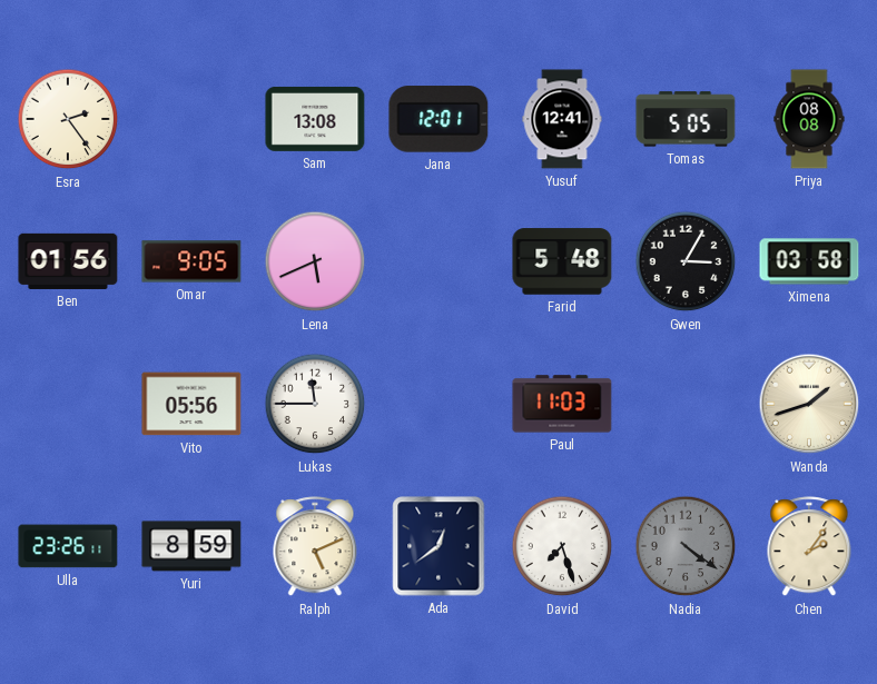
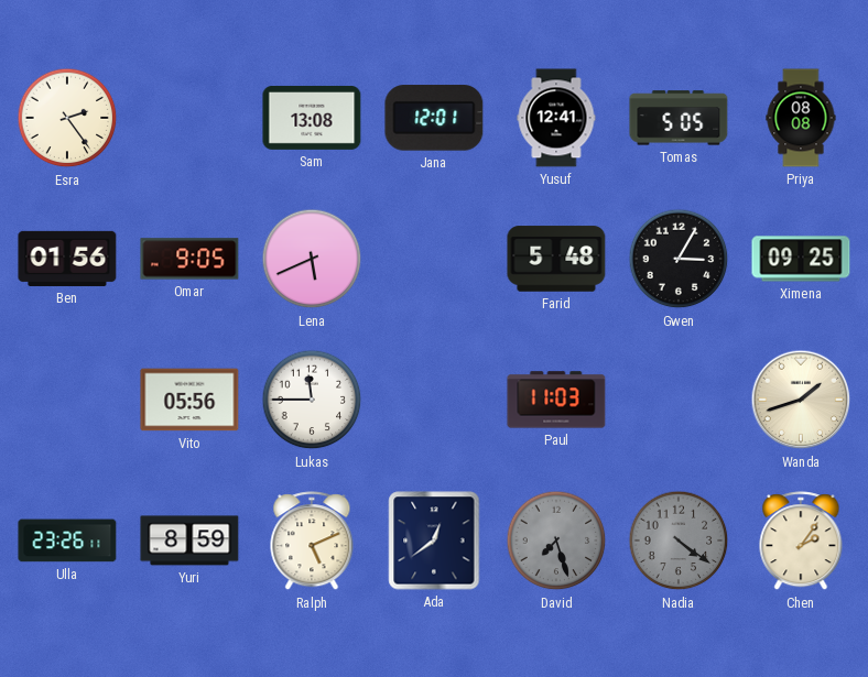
Ximena: 03:58 -> 09:25
David dial: white -> grey
